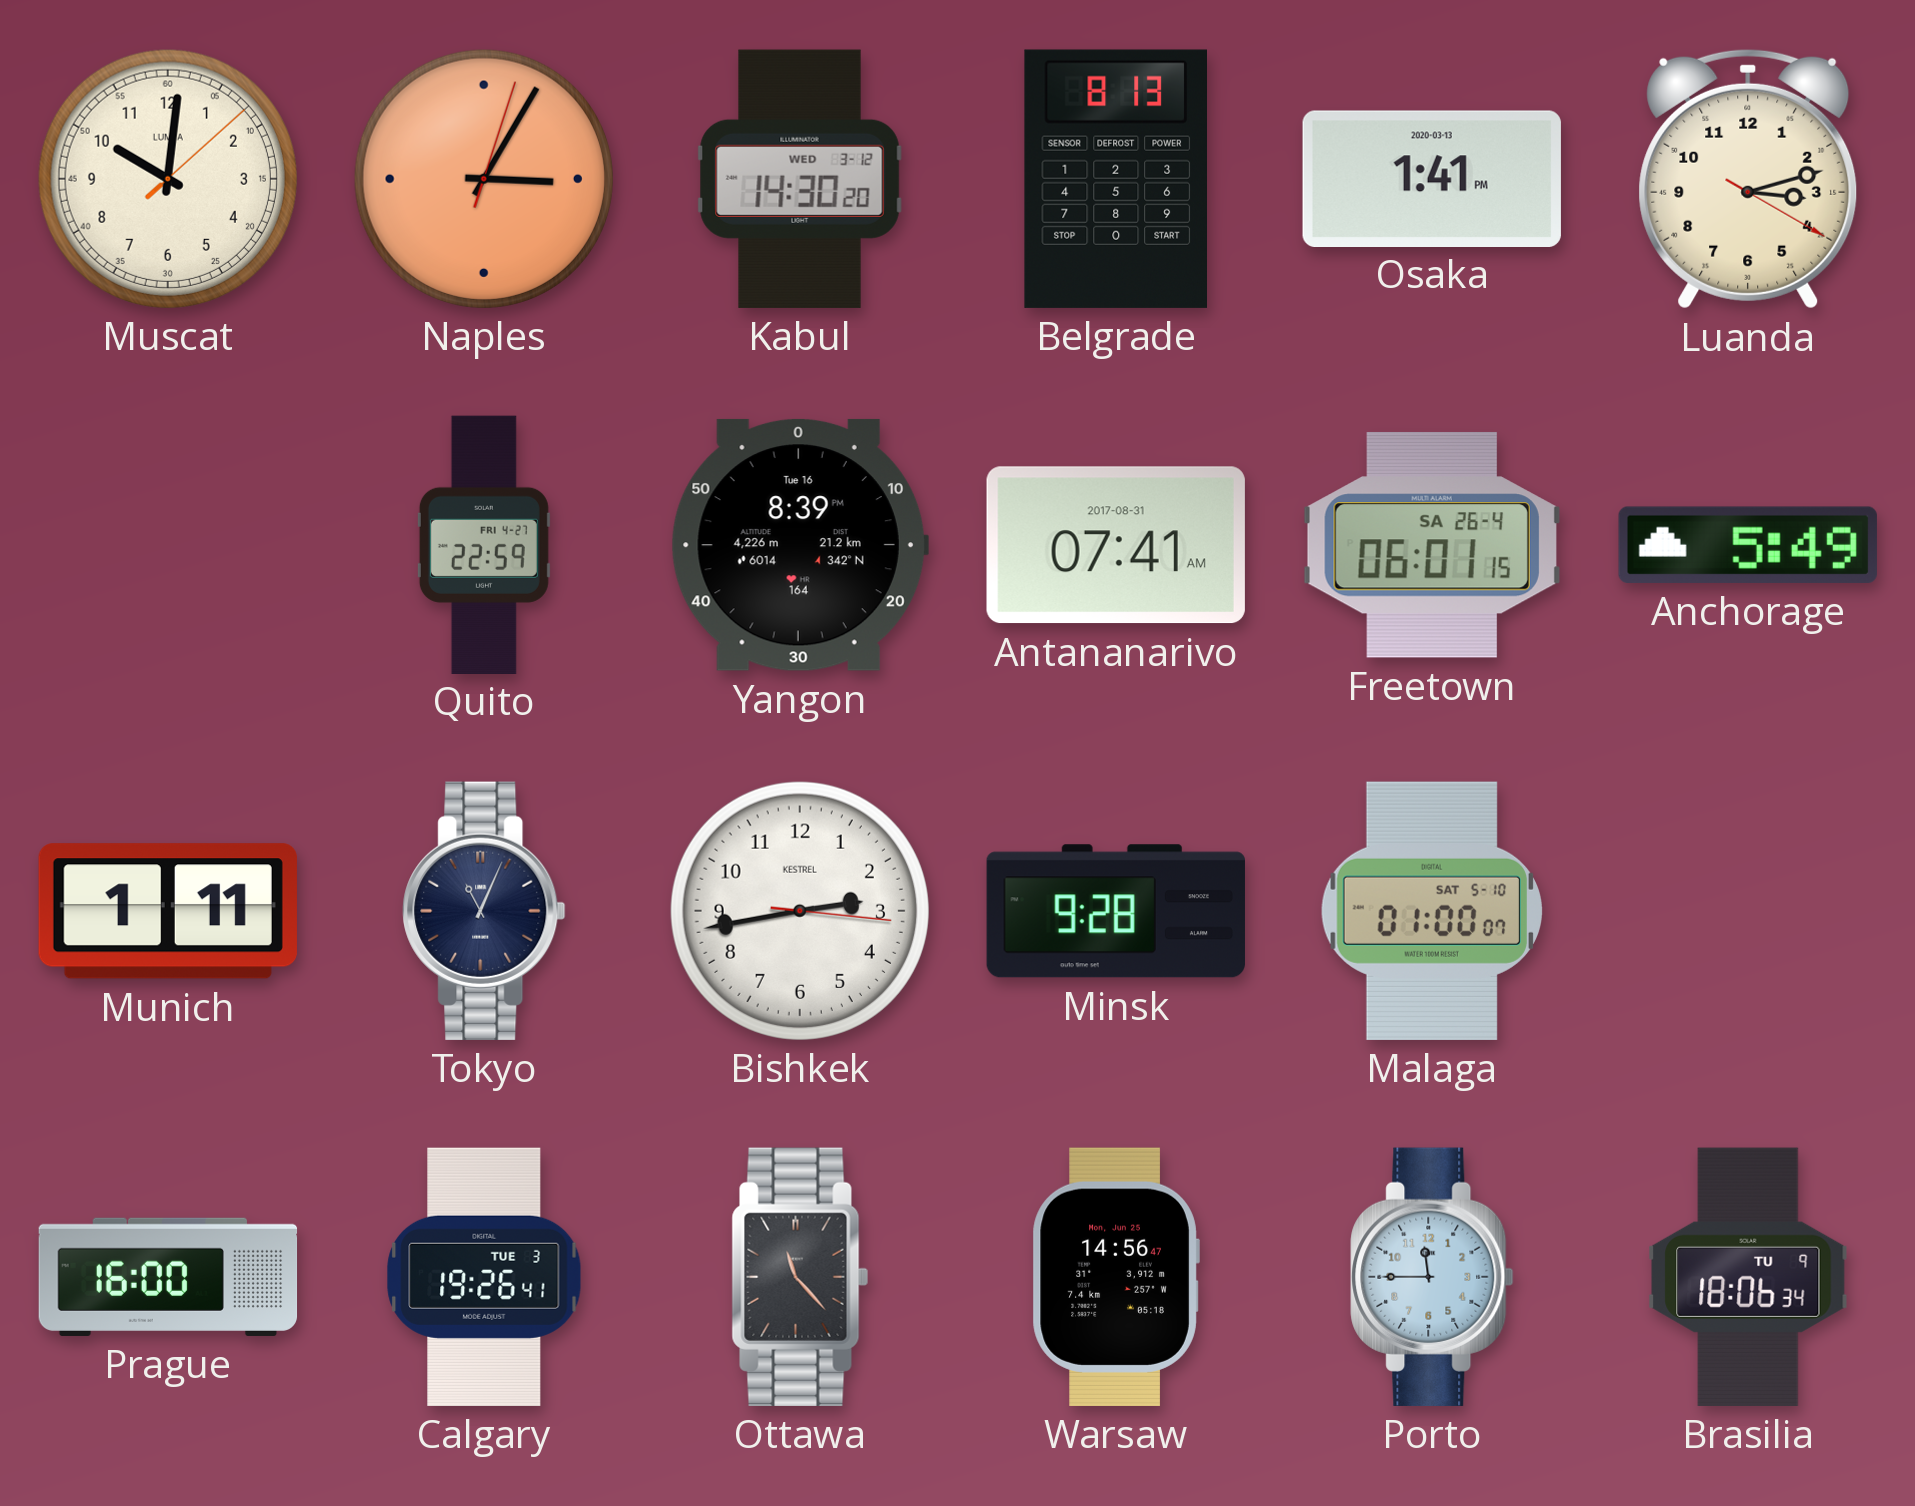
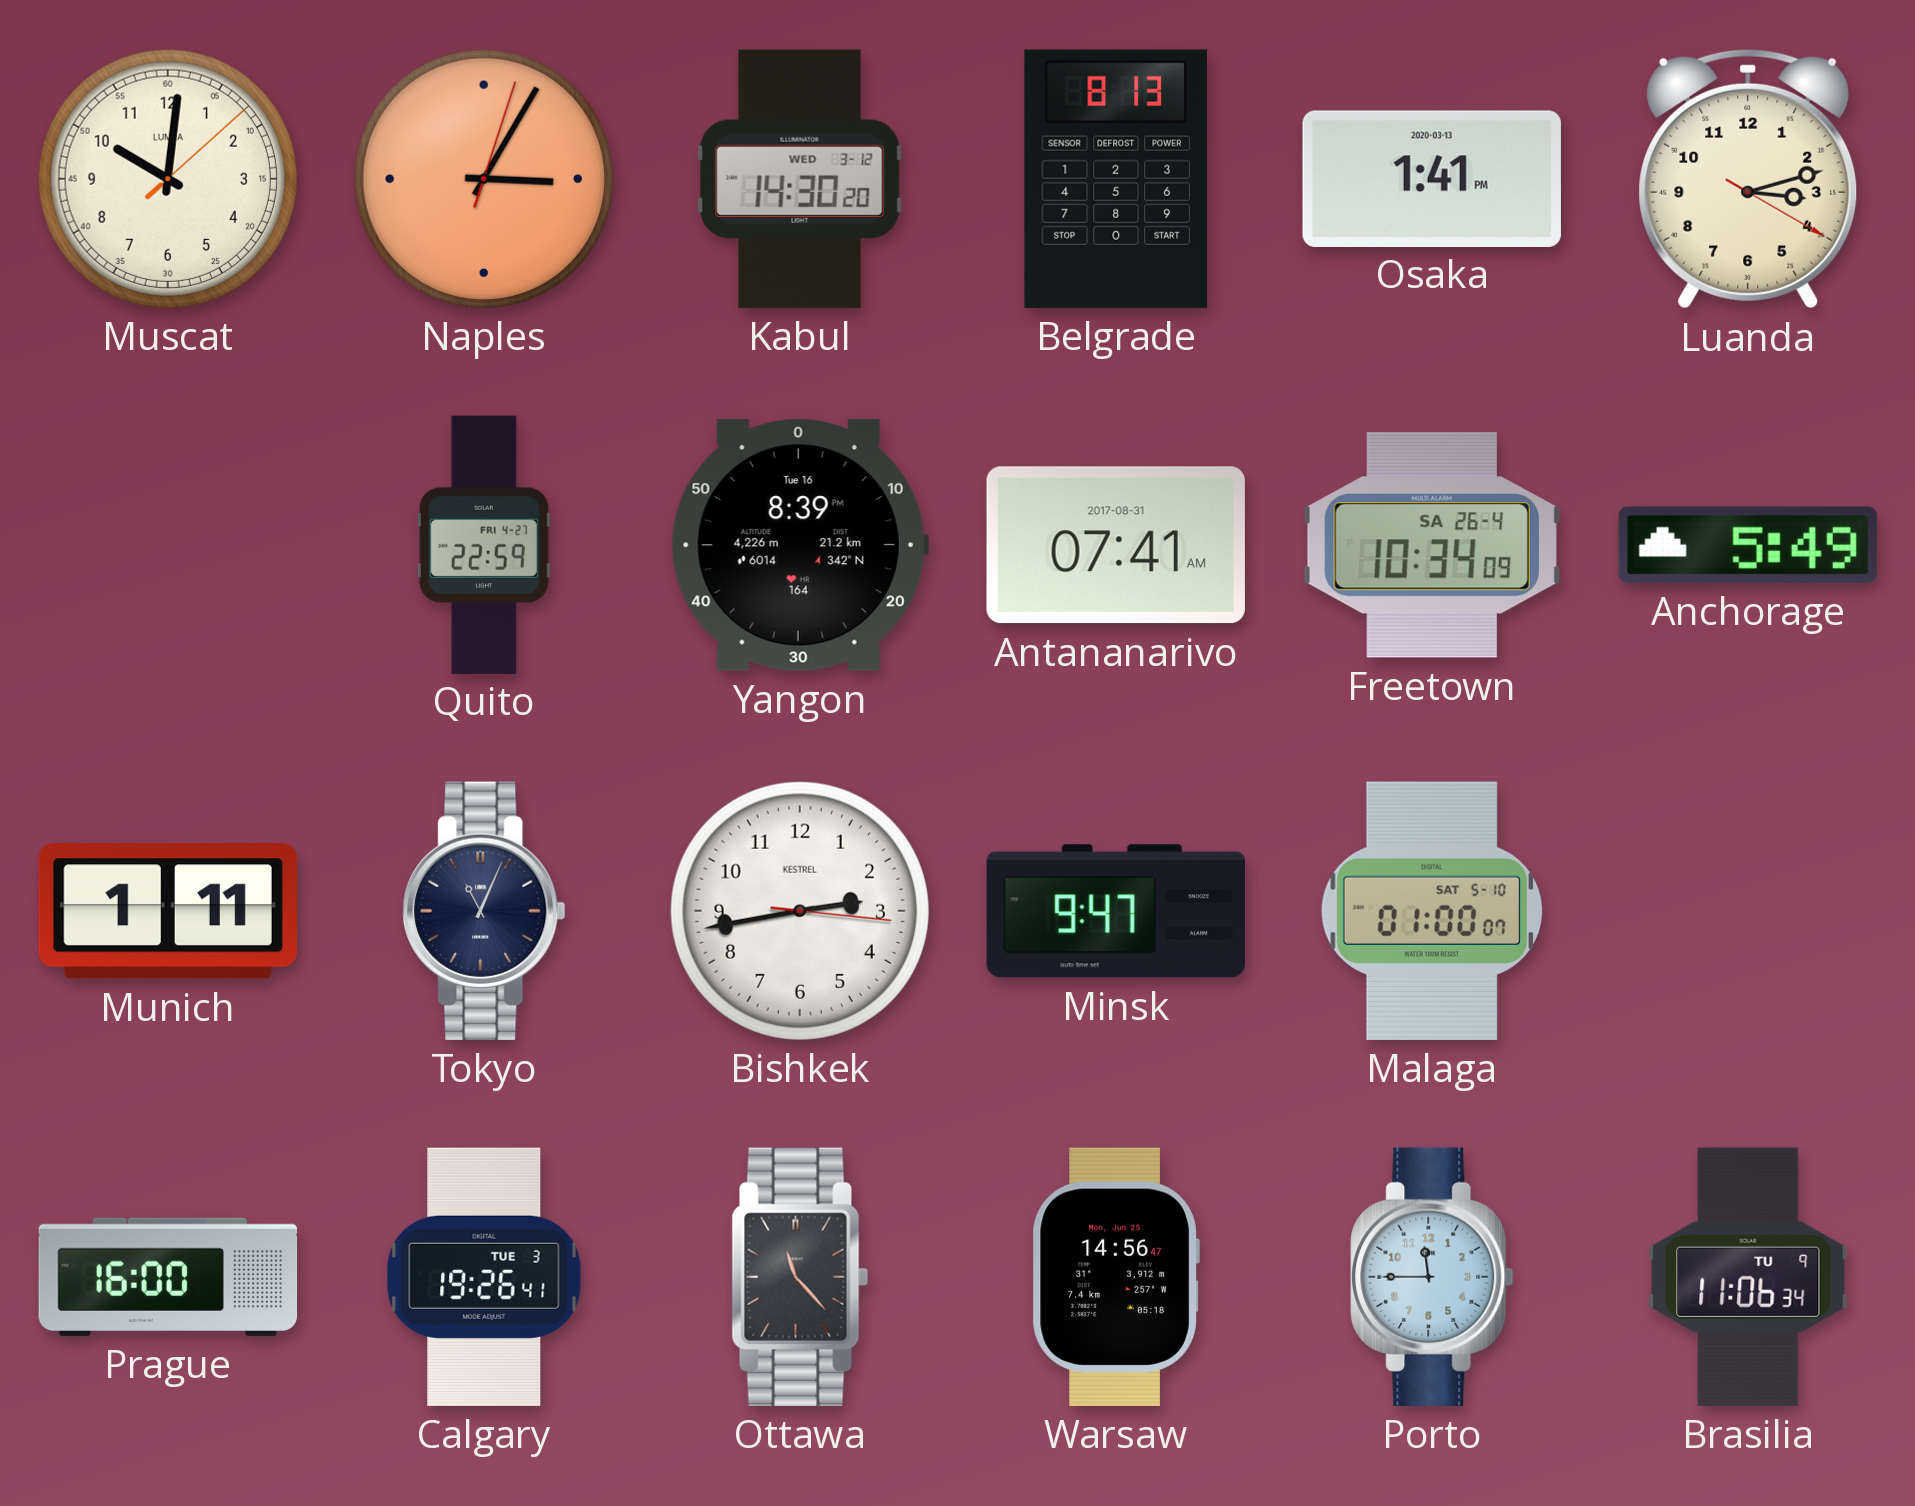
Freetown: 06:01 -> 10:34
Minsk: 9:28 -> 9:47
Brasilia: 18:06 -> 11:06
